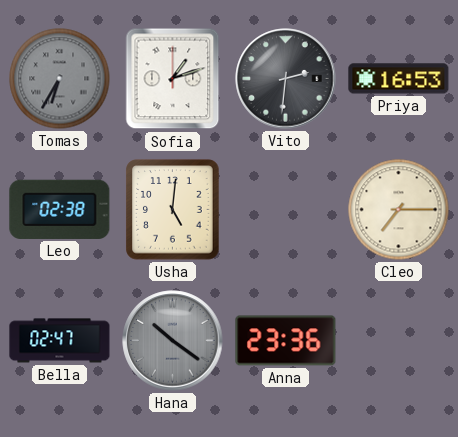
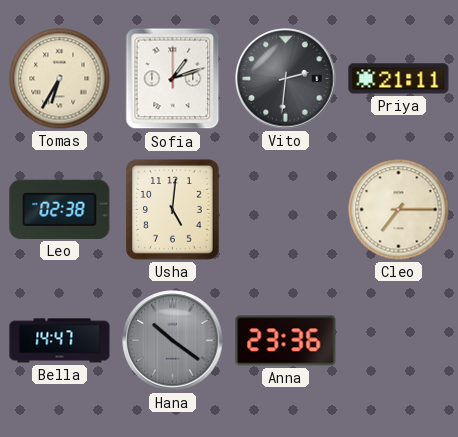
Tomas dial: grey -> cream
Priya: 16:53 -> 21:11
Bella: 02:47 -> 14:47
